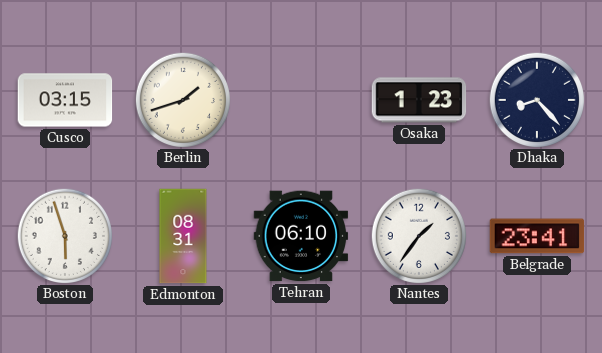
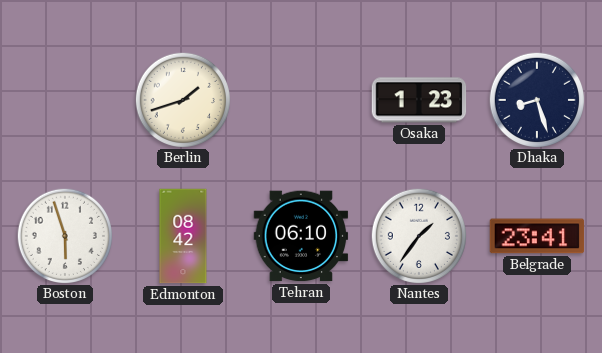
Cusco: 03:15 -> none
Dhaka: 8:23 -> 8:27
Edmonton: 08:31 -> 08:42
